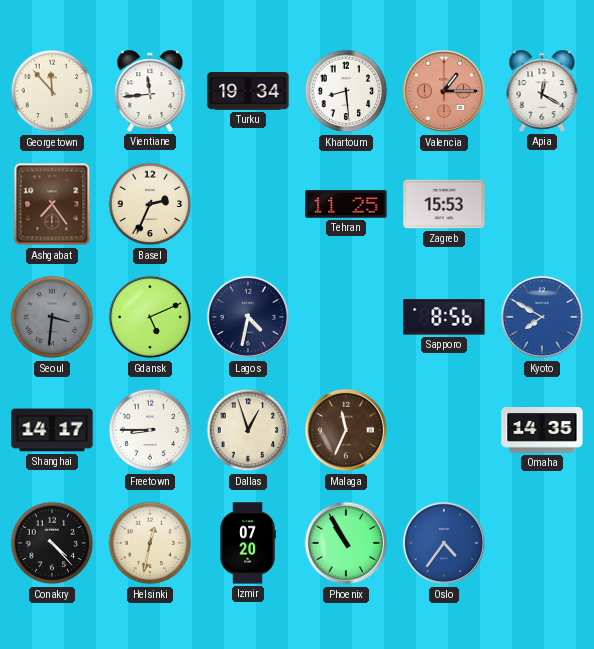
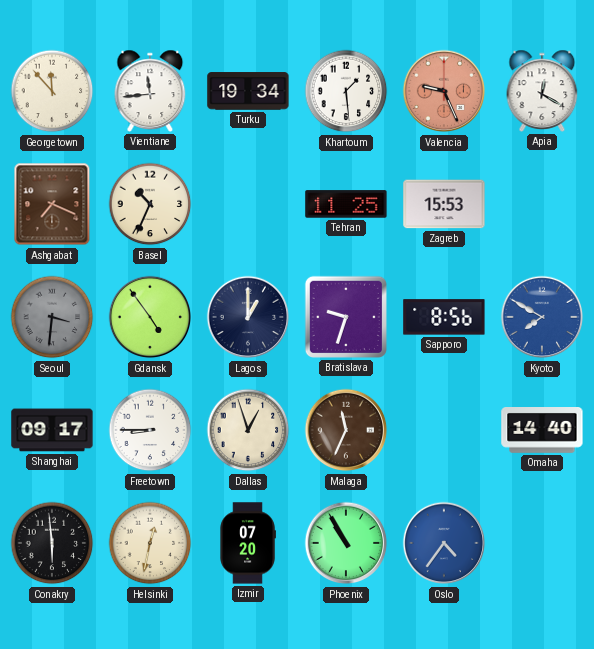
Khartoum: 8:29 -> 1:29
Valencia: 1:15 -> 9:26
Ashgabat: 7:24 -> 7:19
Basel: 2:34 -> 10:34
Gdansk: 5:11 -> 4:54
Lagos: 4:32 -> 1:00
Bratislava: none -> 9:33
Shanghai: 14:17 -> 09:17
Omaha: 14:35 -> 14:40
Conakry: 4:23 -> 5:59
